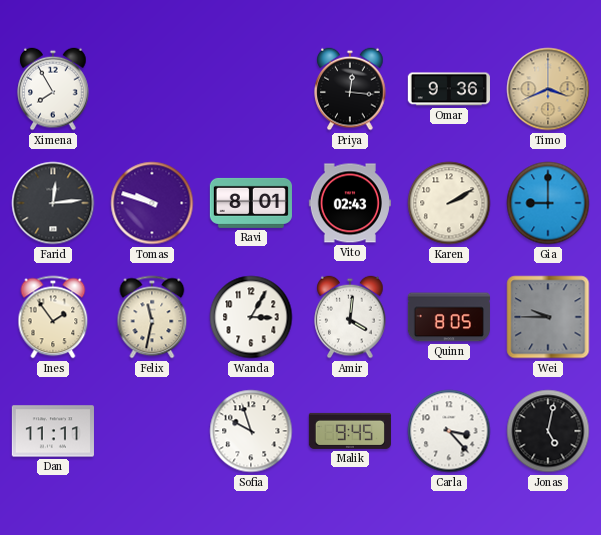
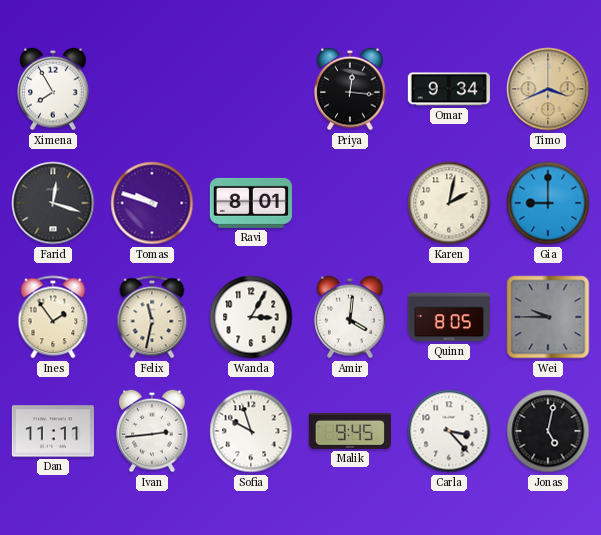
Omar: 9:36 -> 9:34
Farid: 12:14 -> 12:18
Vito: 02:43 -> none
Karen: 2:10 -> 2:02
Ivan: none -> 2:44
